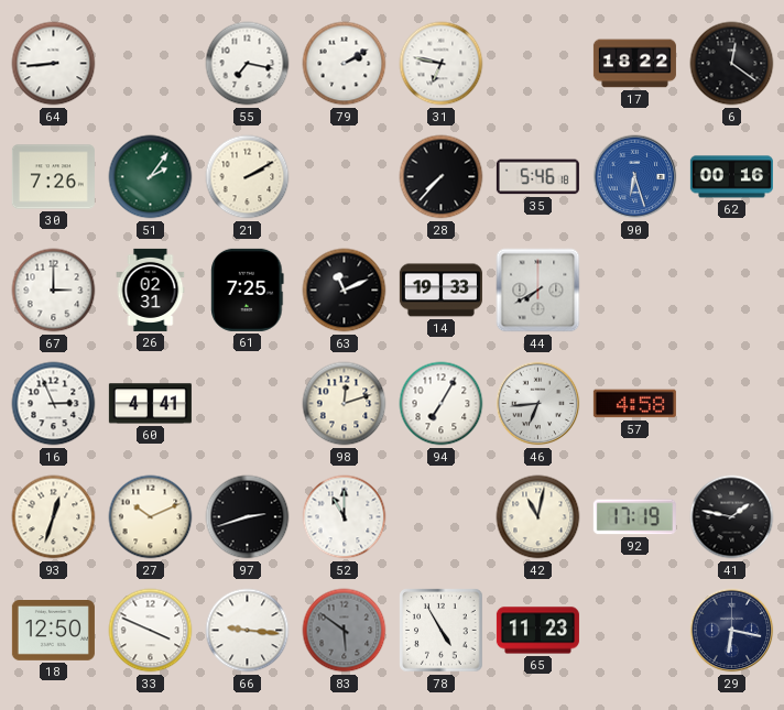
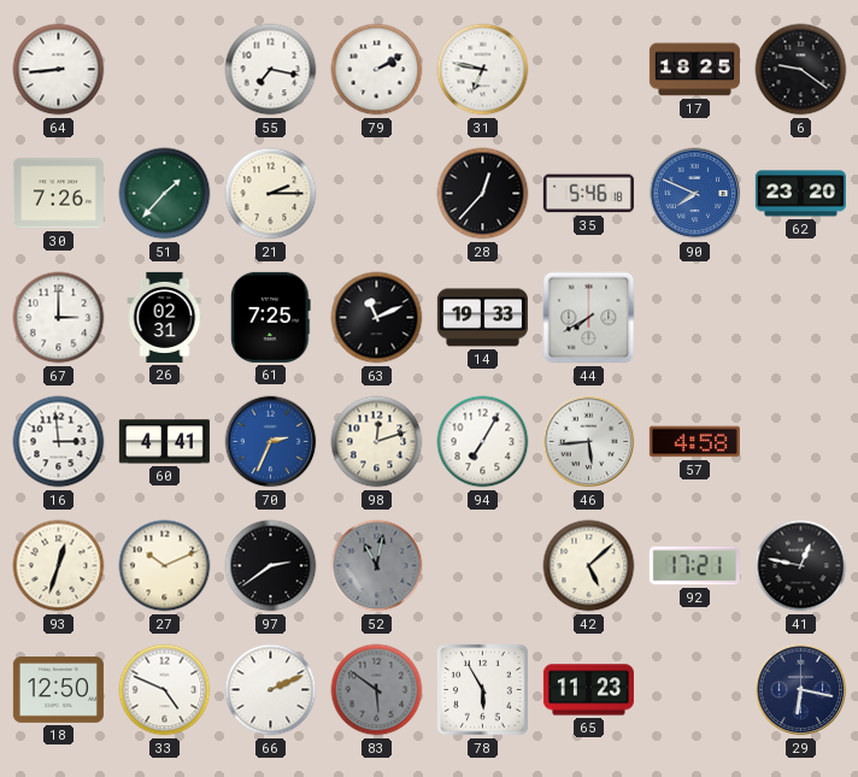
17: 18:22 -> 18:25
6: 12:21 -> 9:21
51: 2:06 -> 1:37
21: 2:10 -> 2:15
28: 7:37 -> 12:37
90: 6:27 -> 7:49
62: 00:16 -> 23:20
16: 2:56 -> 2:59
70: none -> 2:34
46: 6:44 -> 5:44
97: 2:42 -> 2:39
52: 11:00 -> 11:02
52 dial: white -> grey
42: 11:02 -> 5:08
92: 17:19 -> 17:21
41: 1:47 -> 12:47
33: 3:49 -> 4:49
66: 9:16 -> 2:11
78: 4:55 -> 5:55
